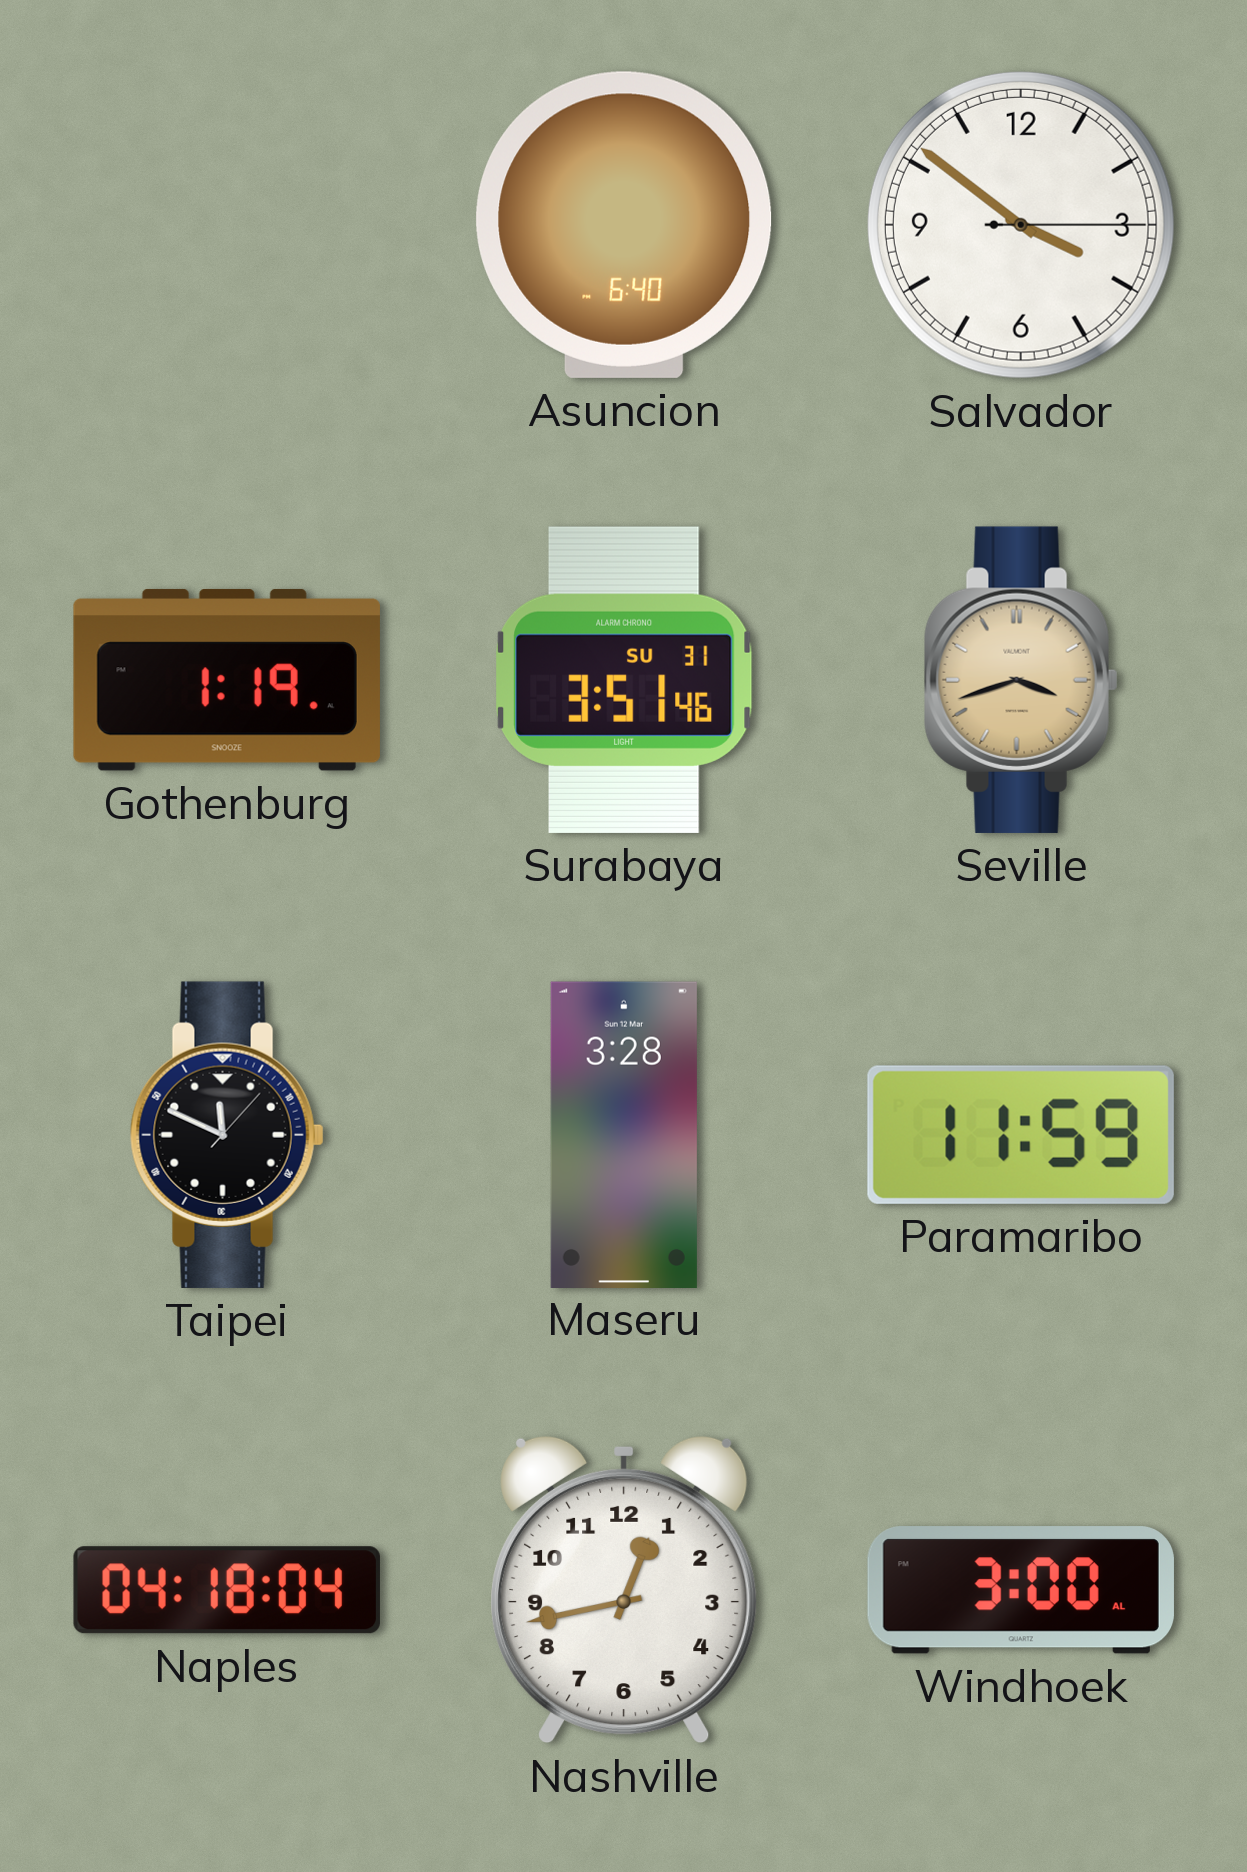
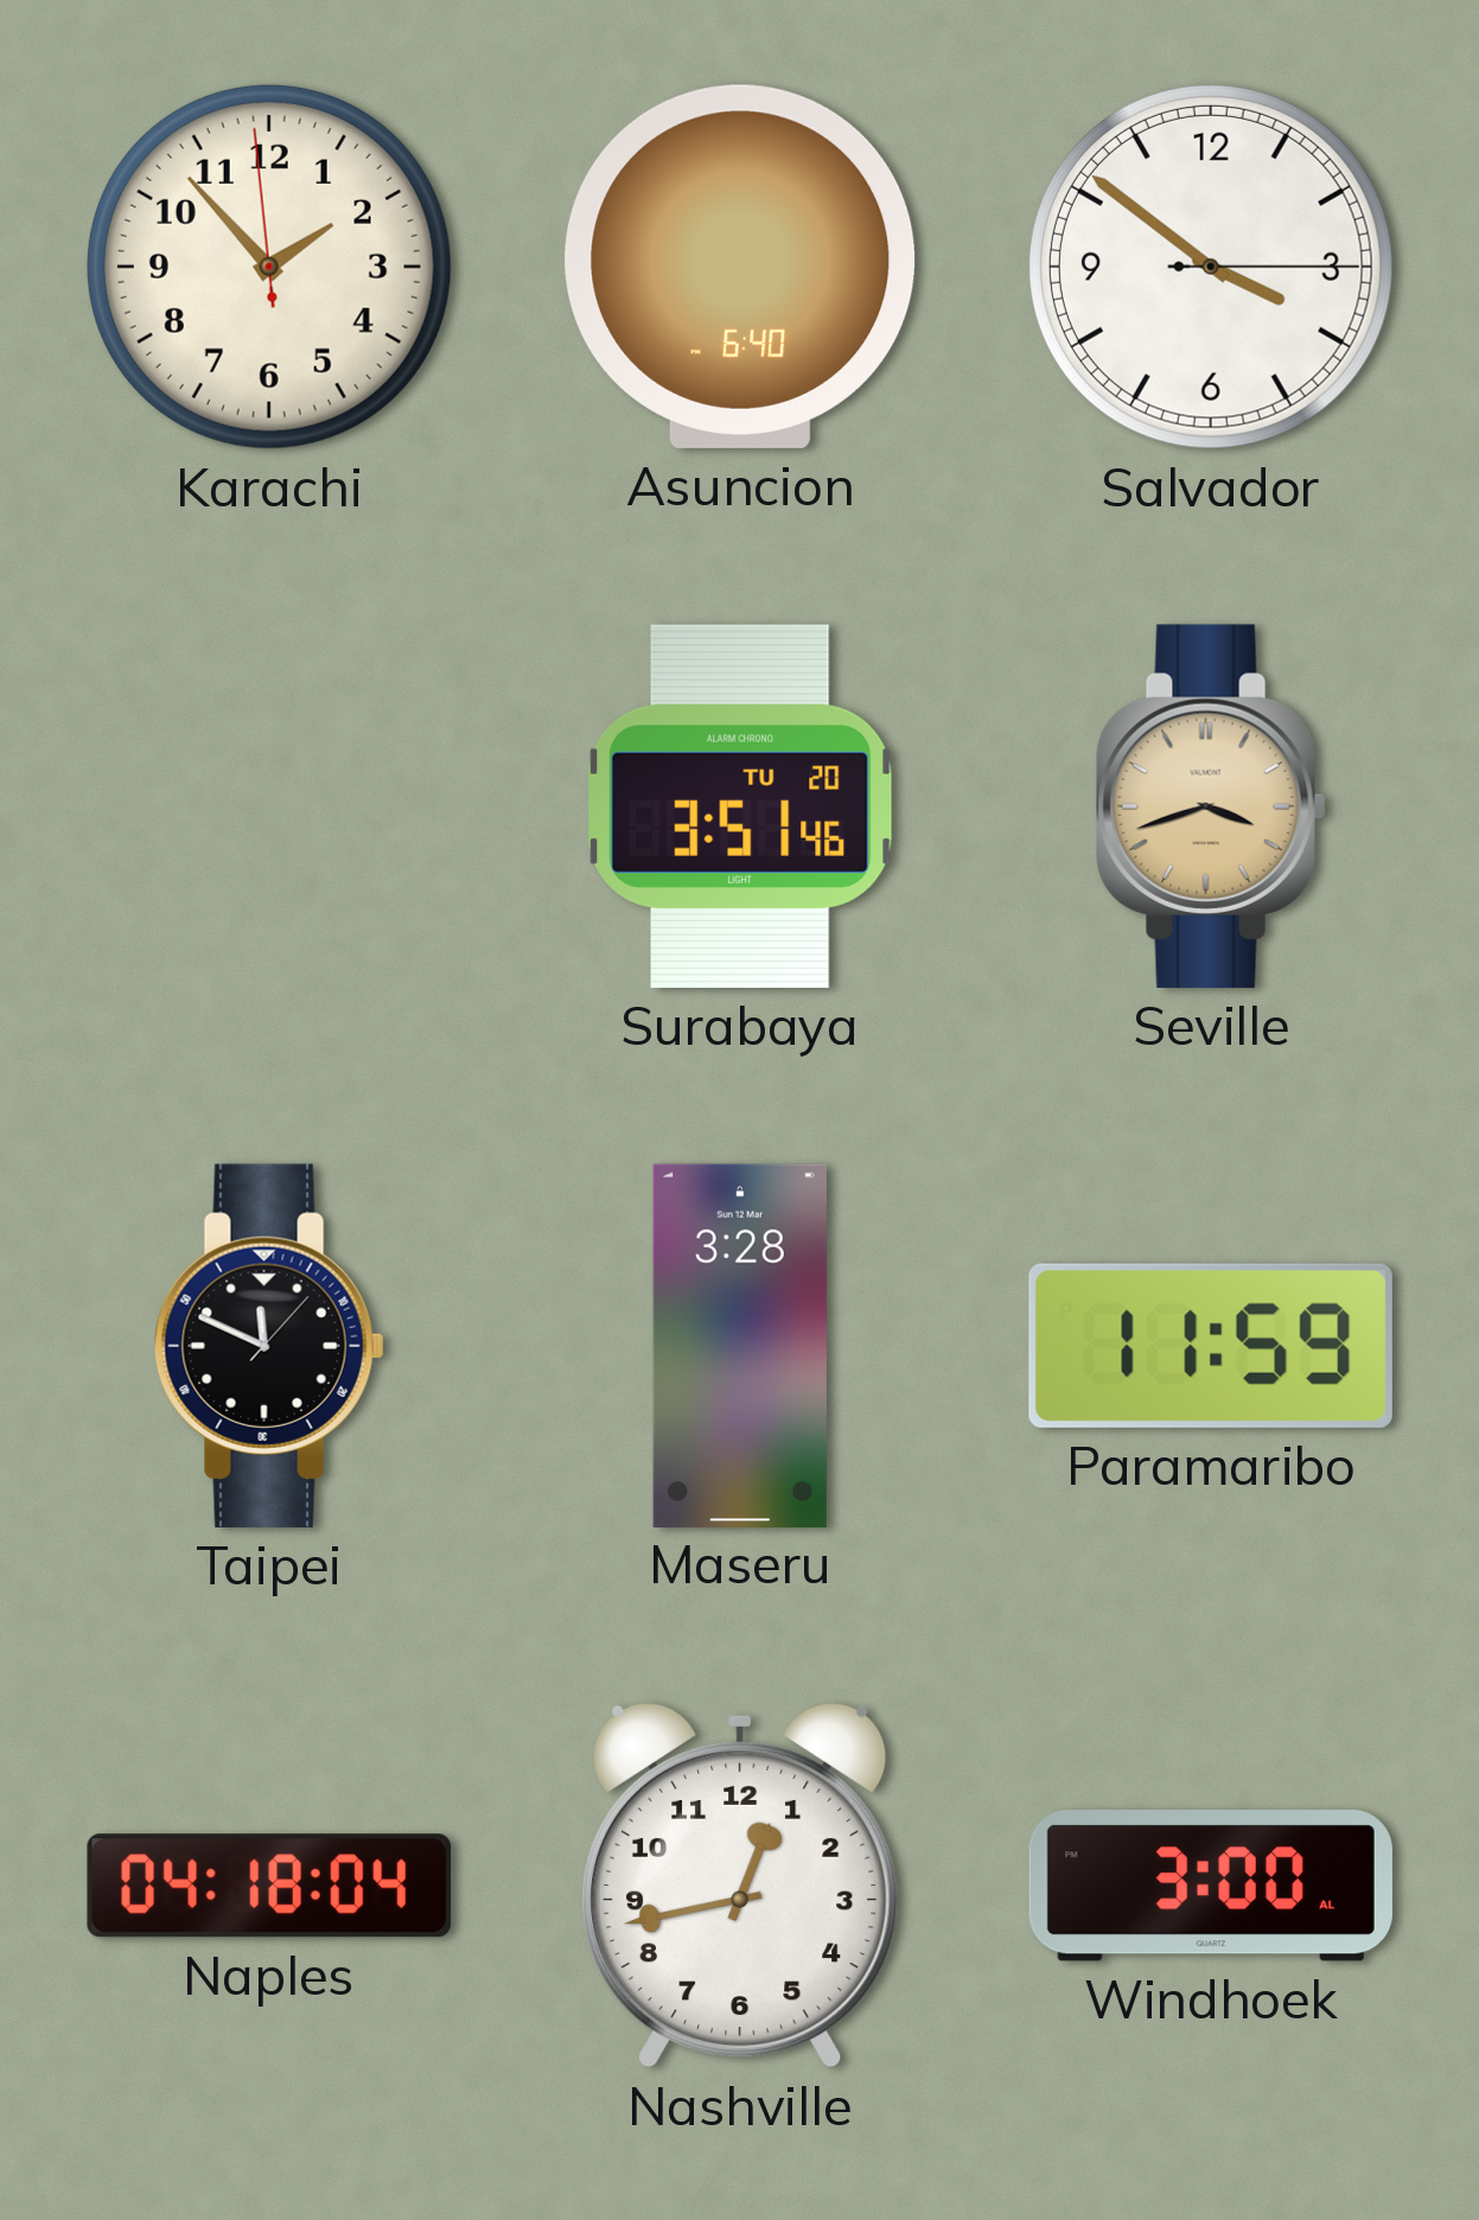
Karachi: none -> 1:52
Gothenburg: 1:19 -> none
Surabaya date: SU 31 -> TU 20
